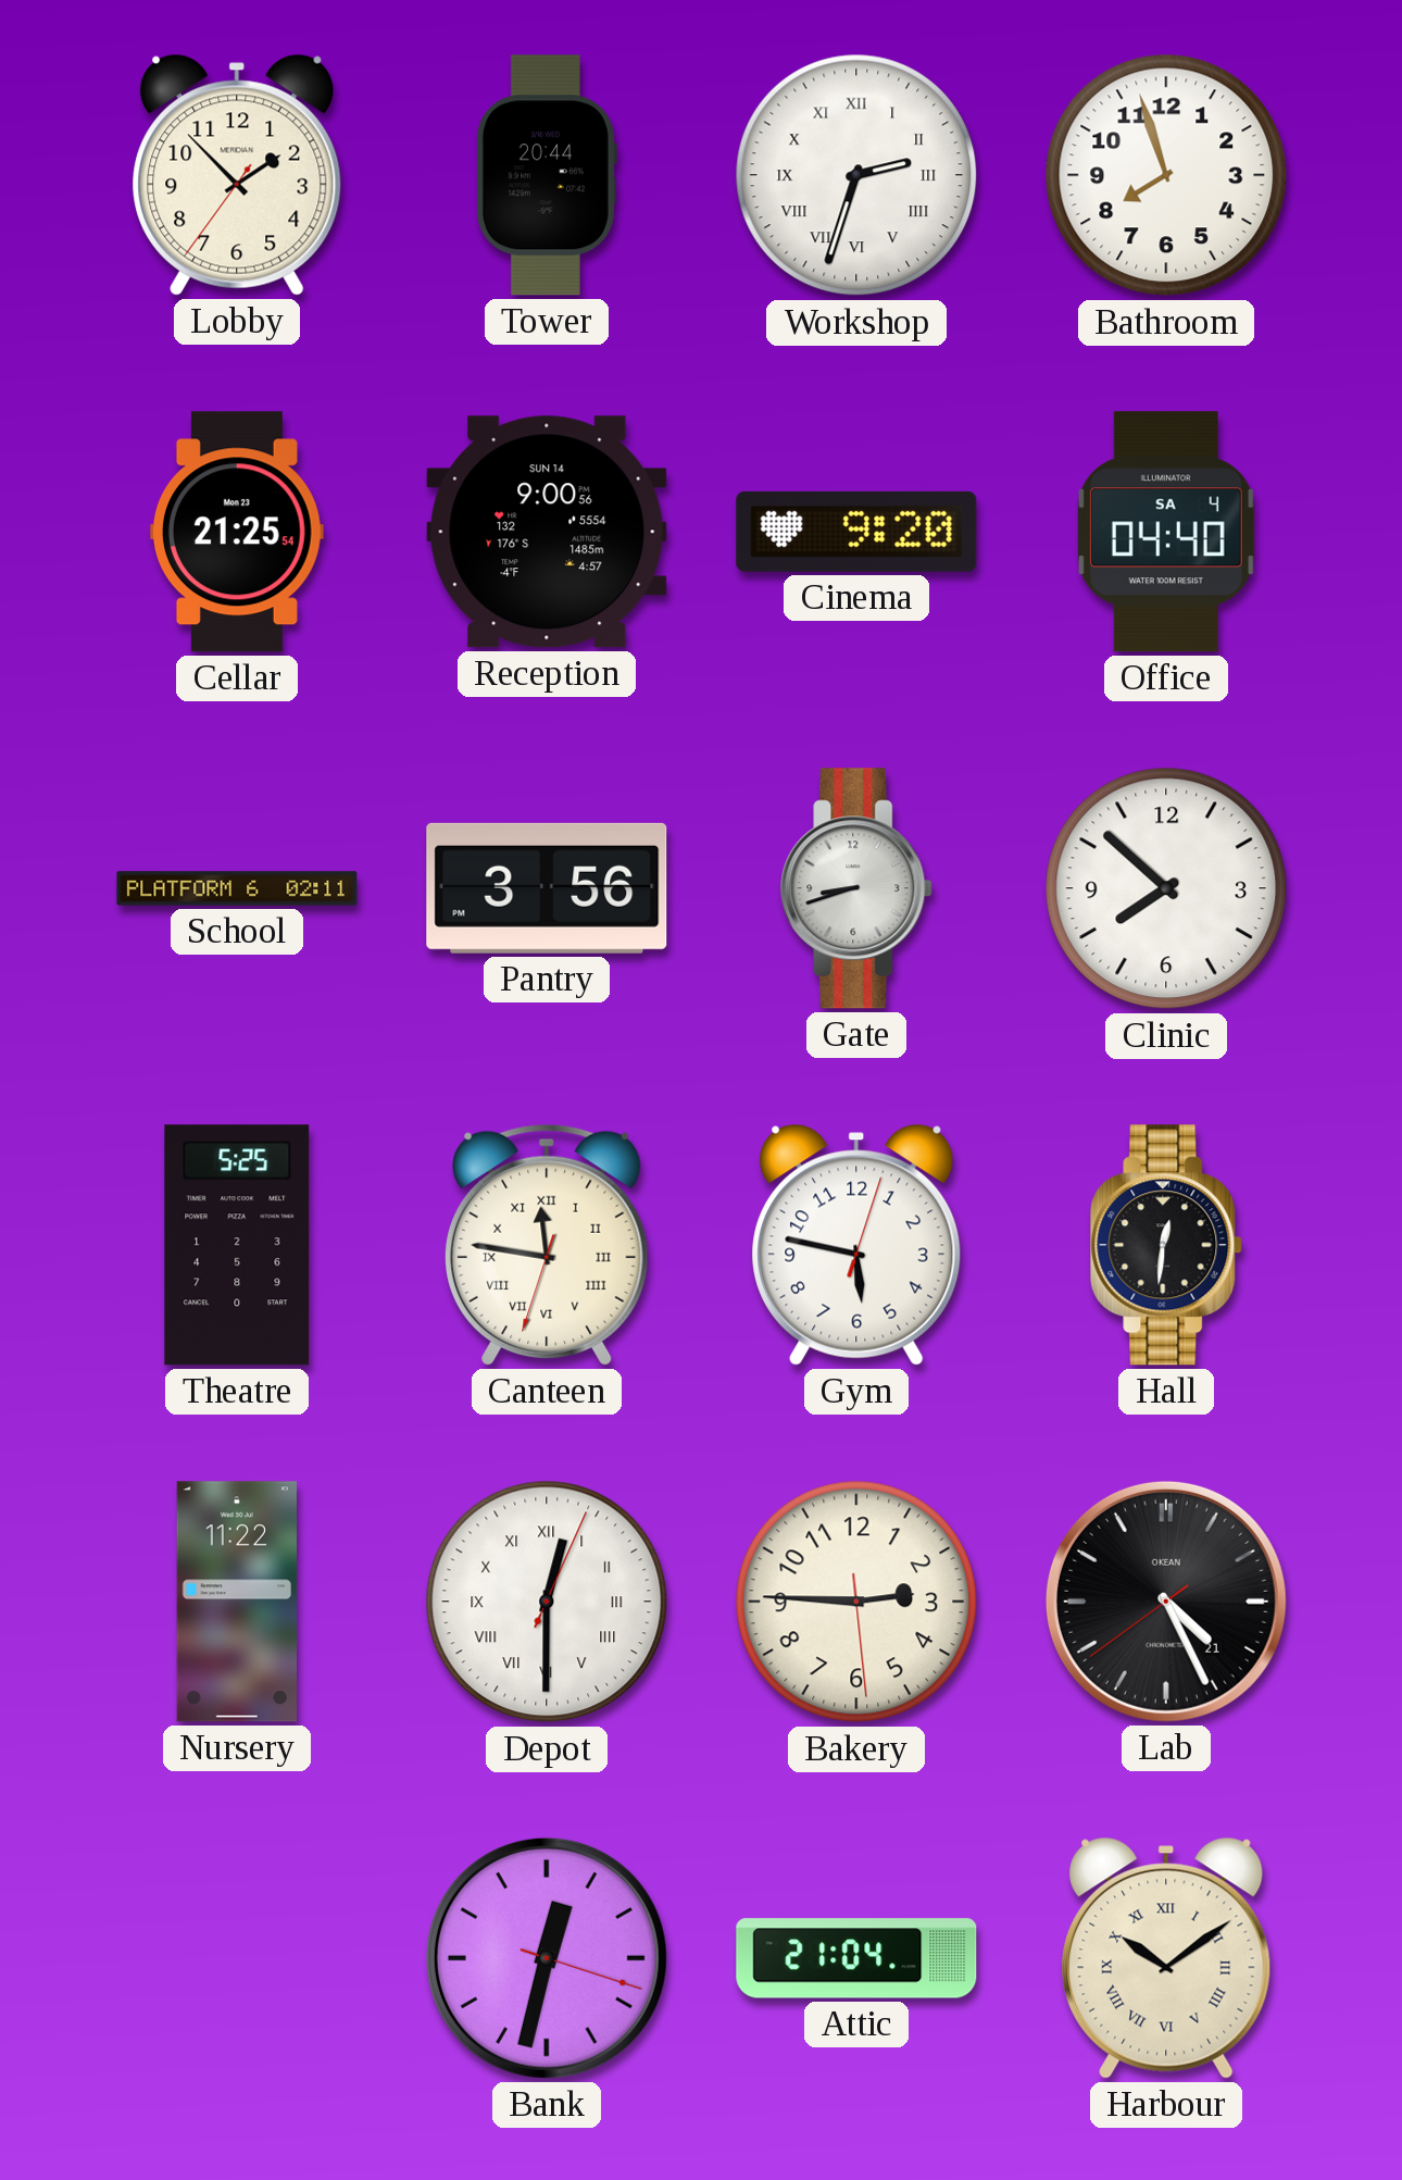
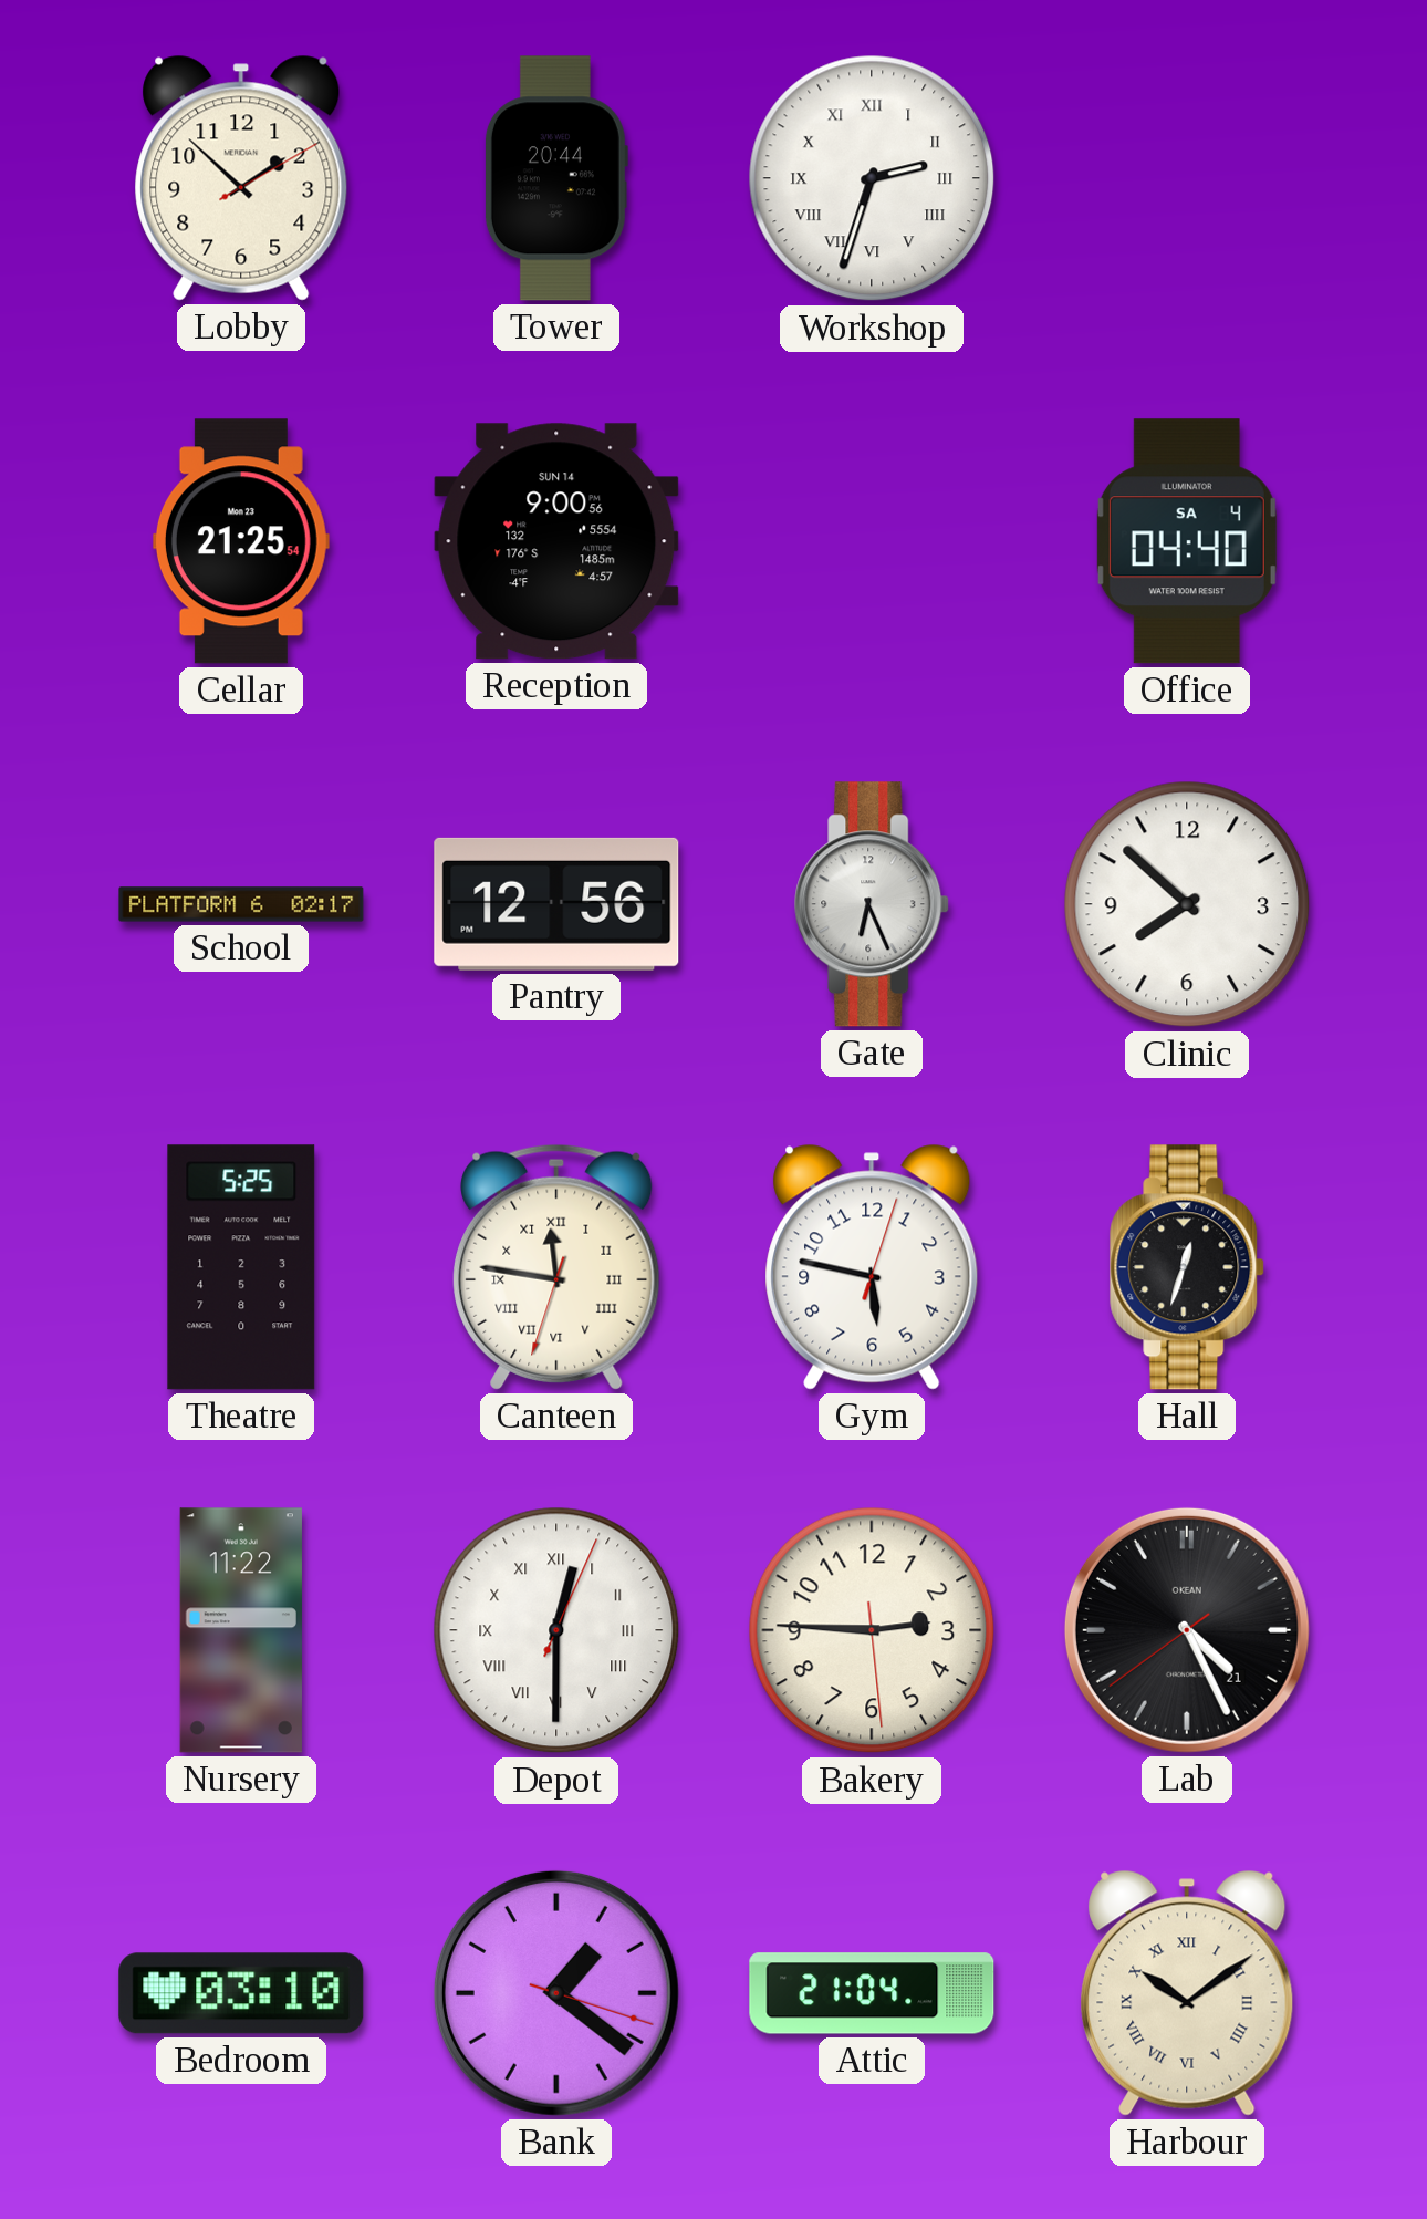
Lobby: 1:52:36 -> 1:52:10
Bathroom: 7:57 -> none
Cinema: 9:20 -> none
School: 02:11 -> 02:17
Pantry: 3:56 -> 12:56
Gate: 8:42 -> 6:26
Hall: 12:31 -> 12:33
Bedroom: none -> 03:10
Bank: 12:32 -> 1:21
